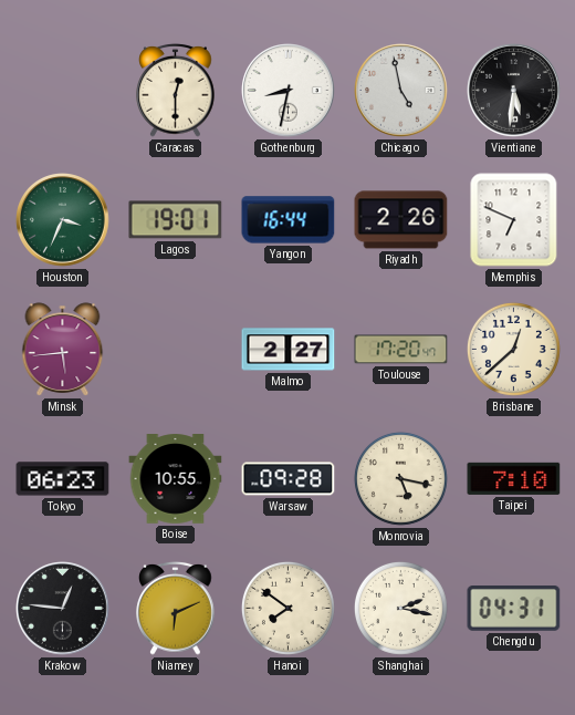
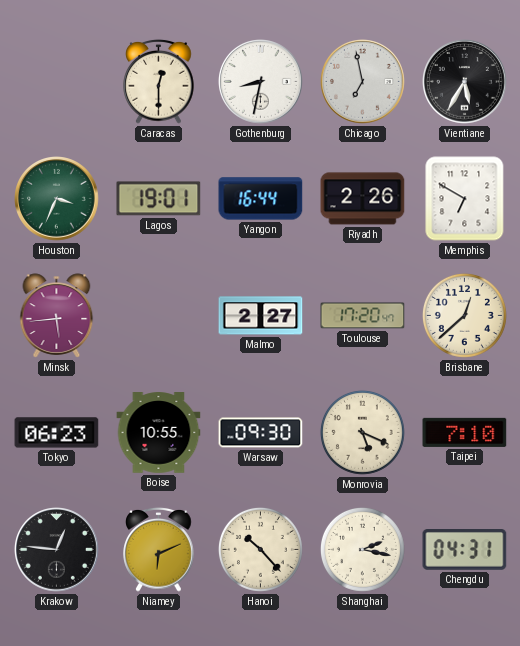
Chicago: 4:58 -> 6:58
Vientiane: 5:31 -> 5:35
Memphis: 6:49 -> 6:50
Warsaw: 09:28 -> 09:30
Monrovia: 5:17 -> 5:19
Hanoi: 7:51 -> 10:23
